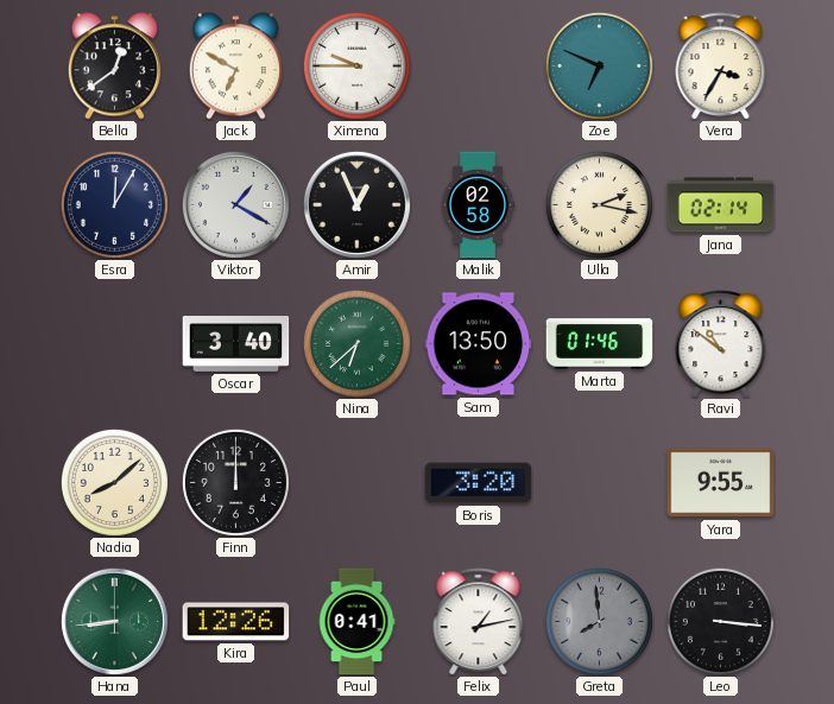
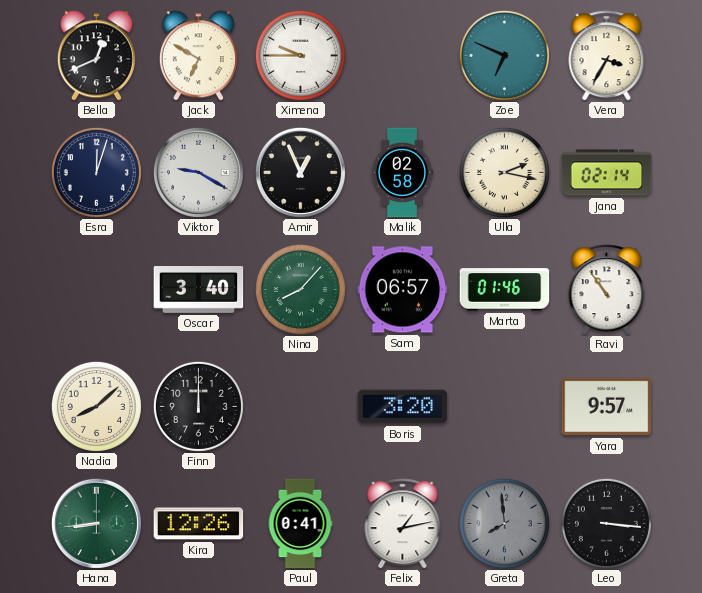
Bella: 12:39 -> 12:41
Esra: 12:05 -> 12:03
Viktor: 1:20 -> 9:20
Nina: 6:38 -> 8:07
Sam: 13:50 -> 06:57
Ravi: 10:51 -> 10:54
Yara: 9:55 -> 9:57
